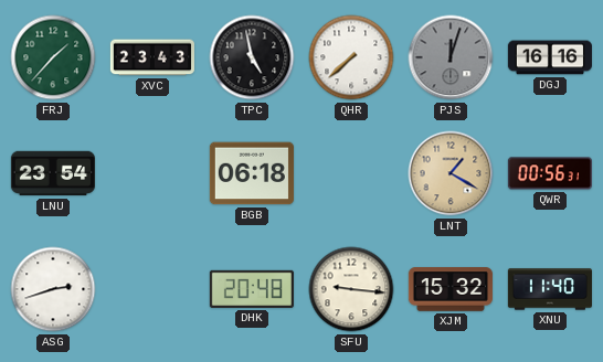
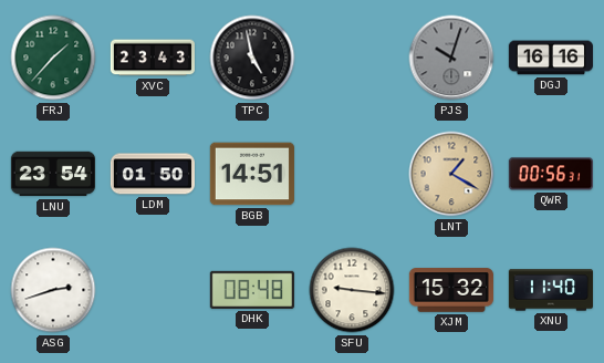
QHR: 7:38 -> none
PJS: 12:03 -> 10:03
LDM: none -> 01:50
BGB: 06:18 -> 14:51
DHK: 20:48 -> 08:48
